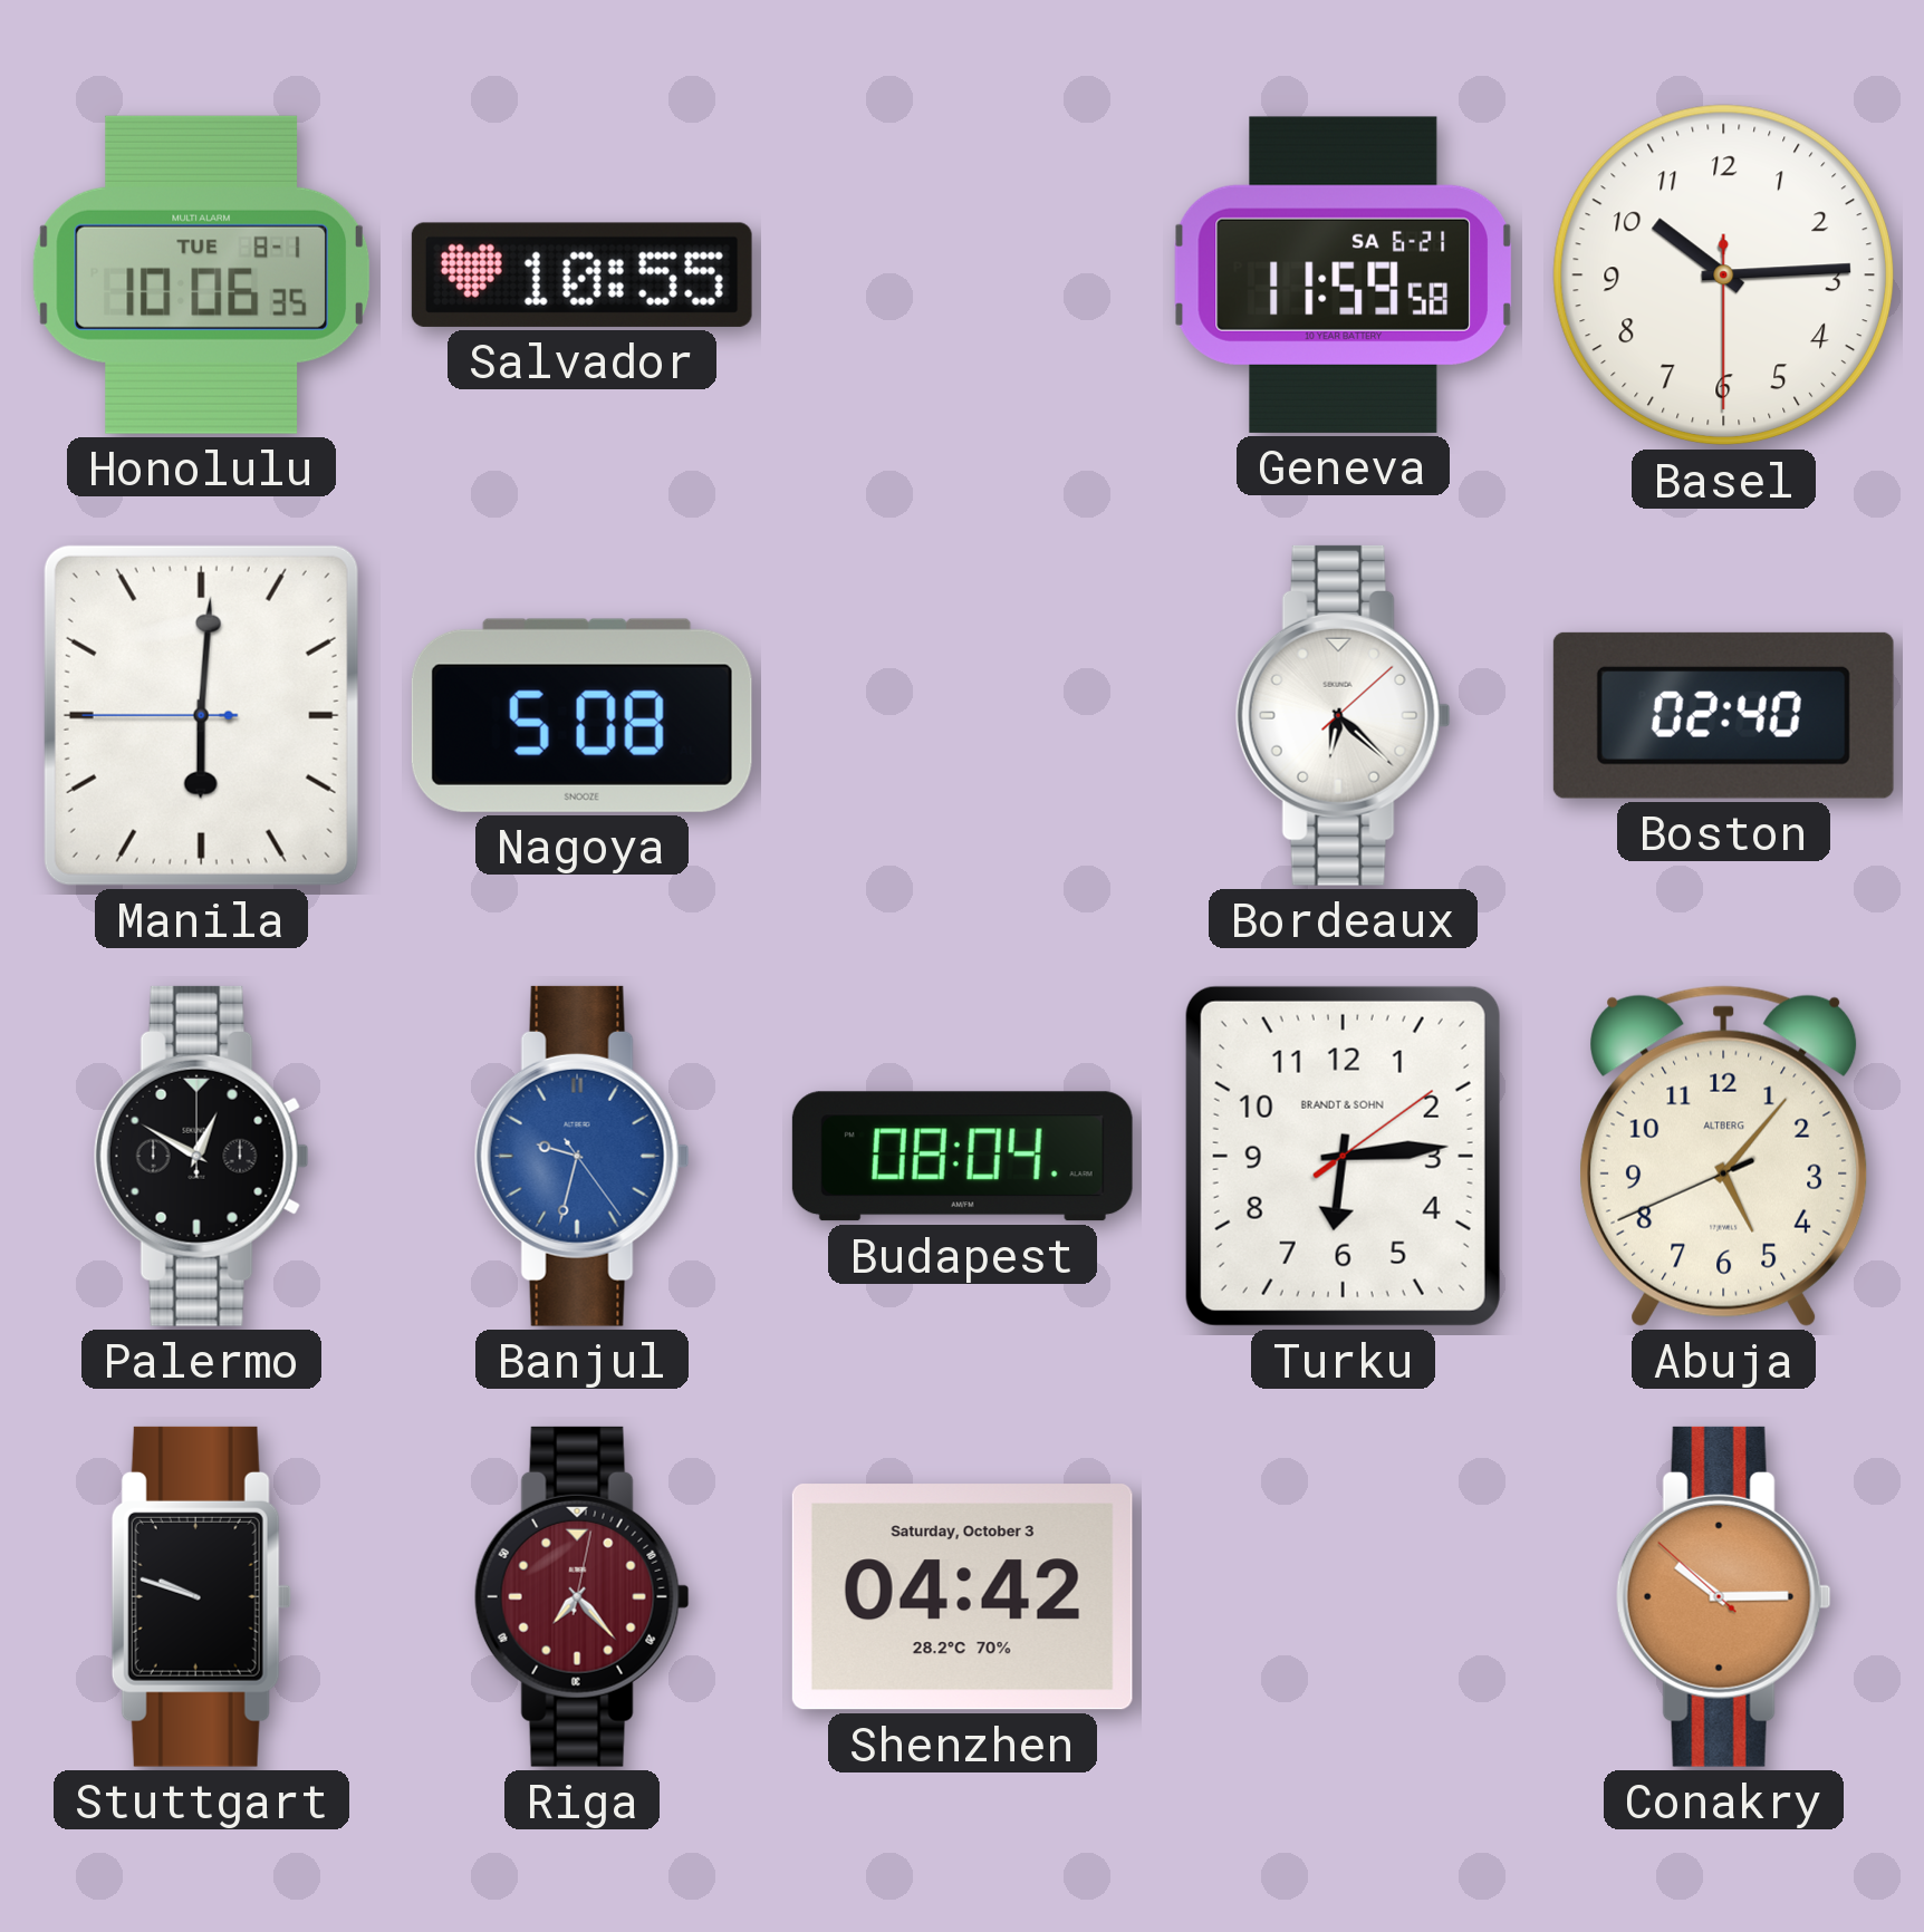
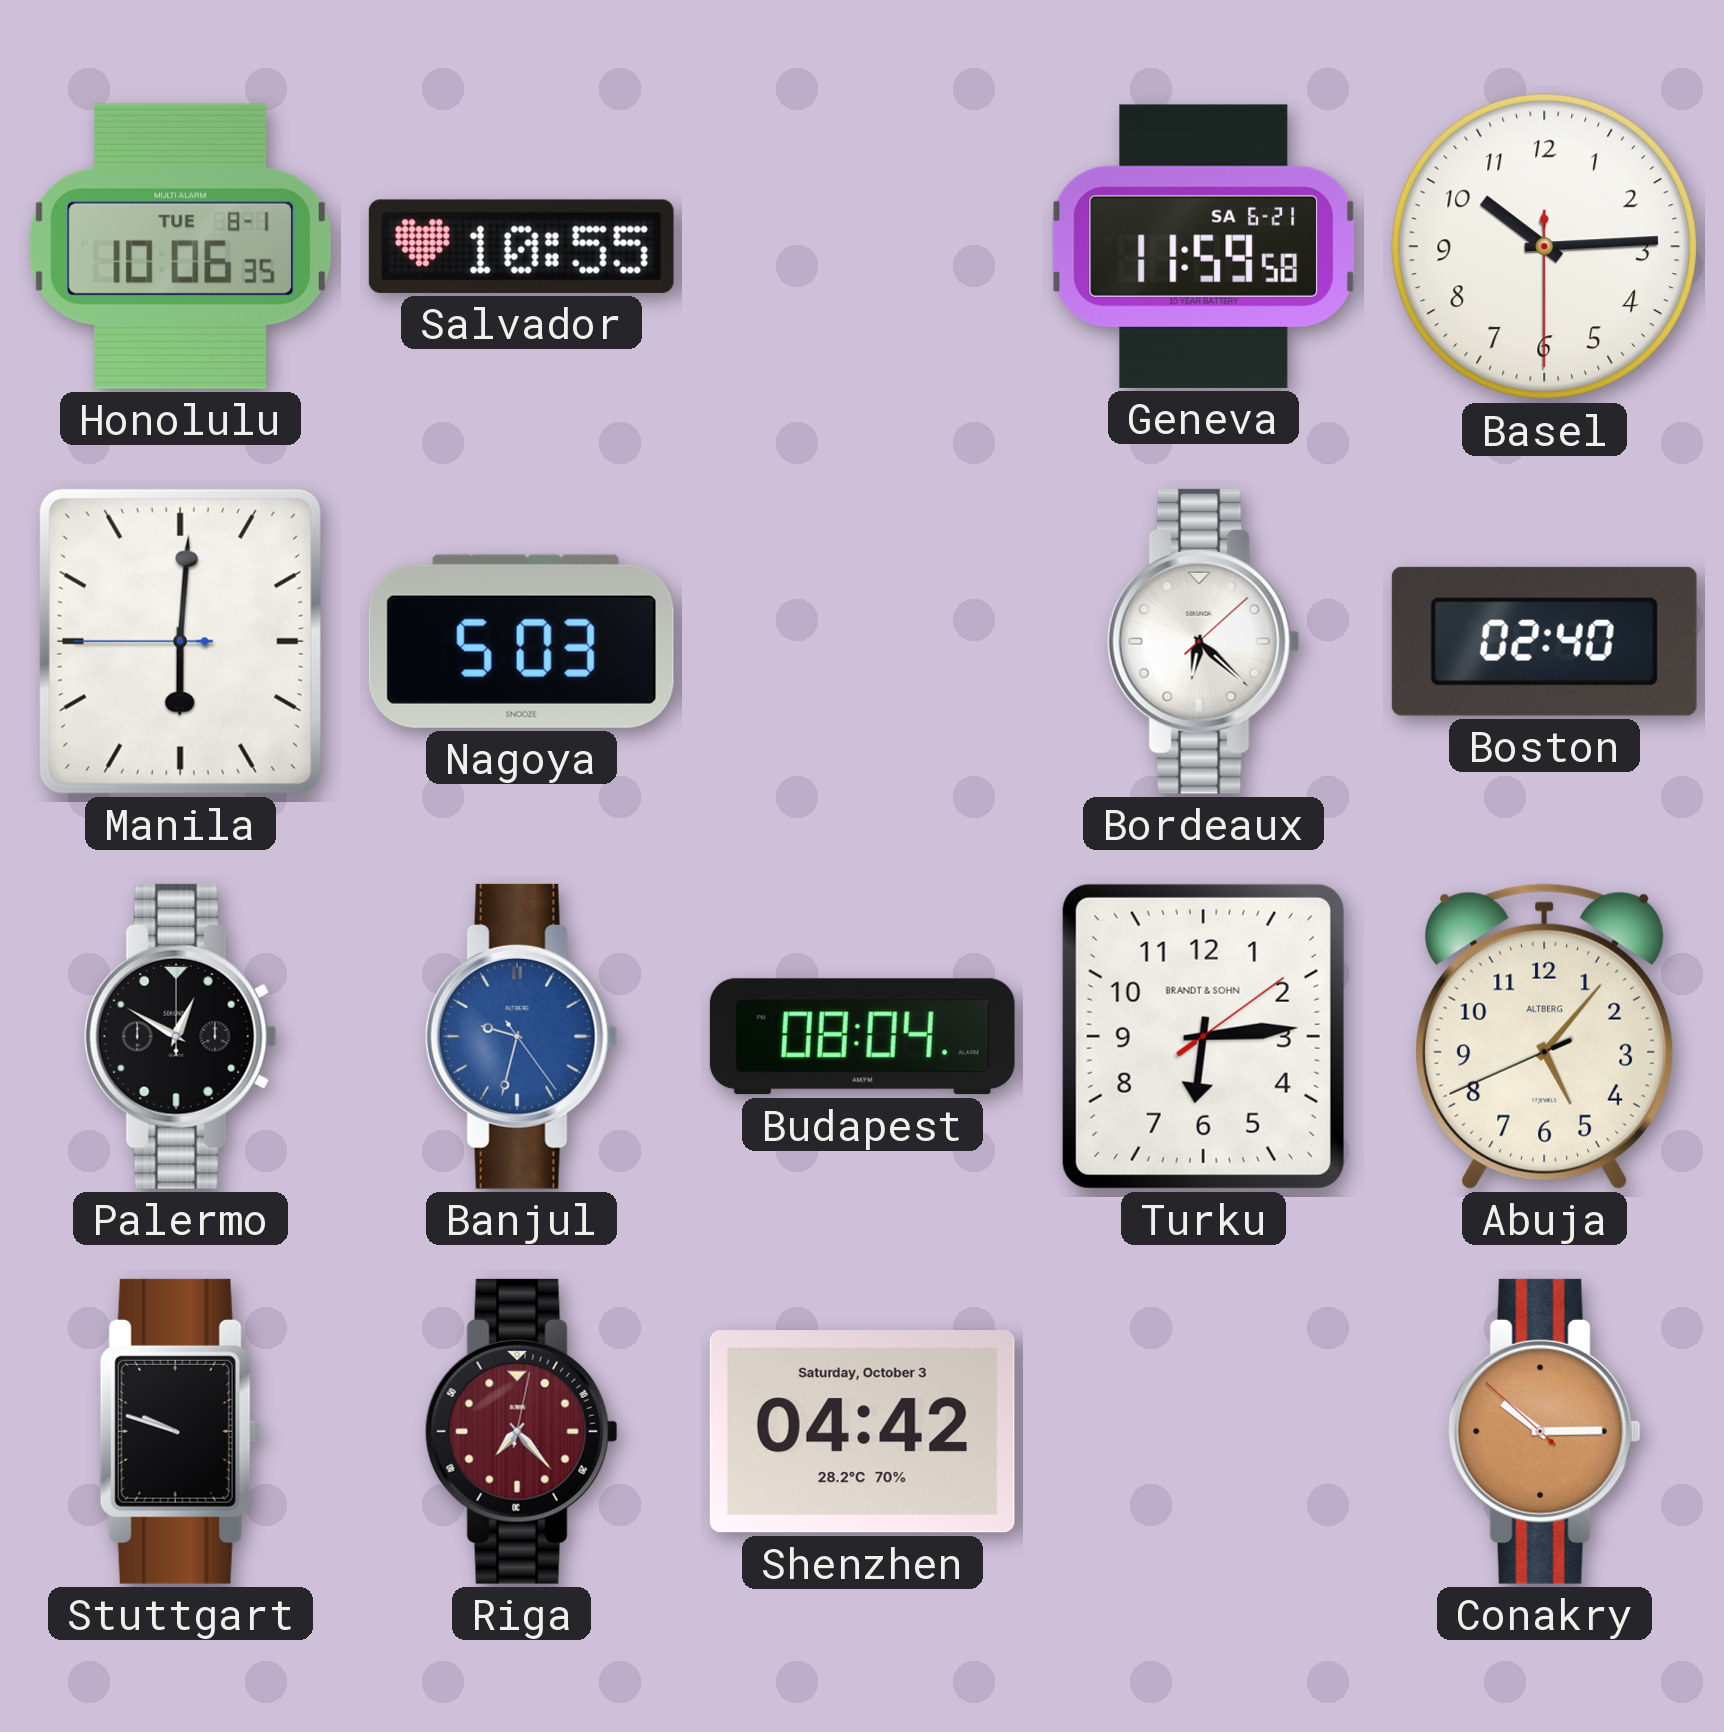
Nagoya: 5:08 -> 5:03
